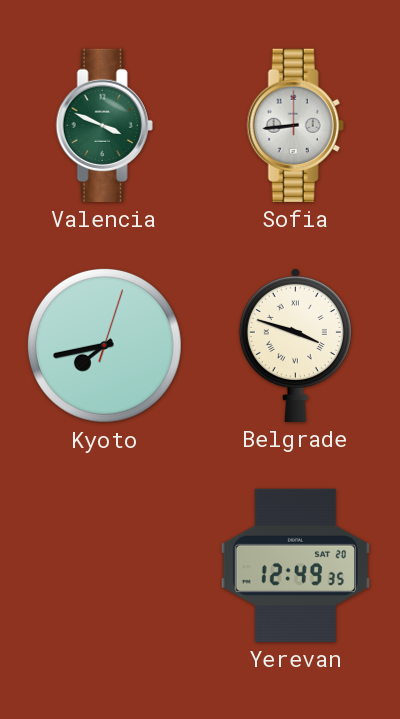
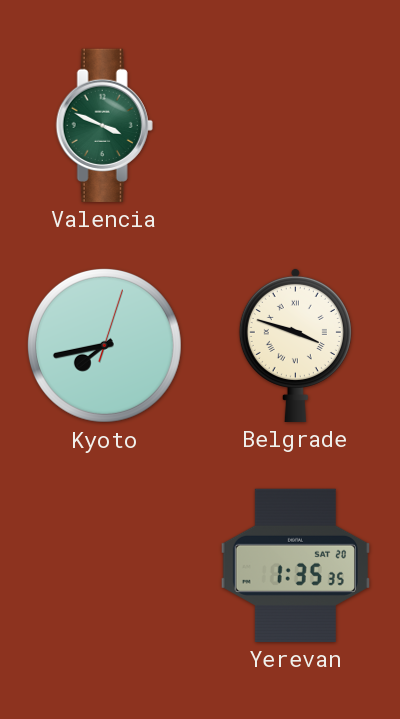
Sofia: 8:44 -> none
Yerevan: 12:49 -> 1:35
